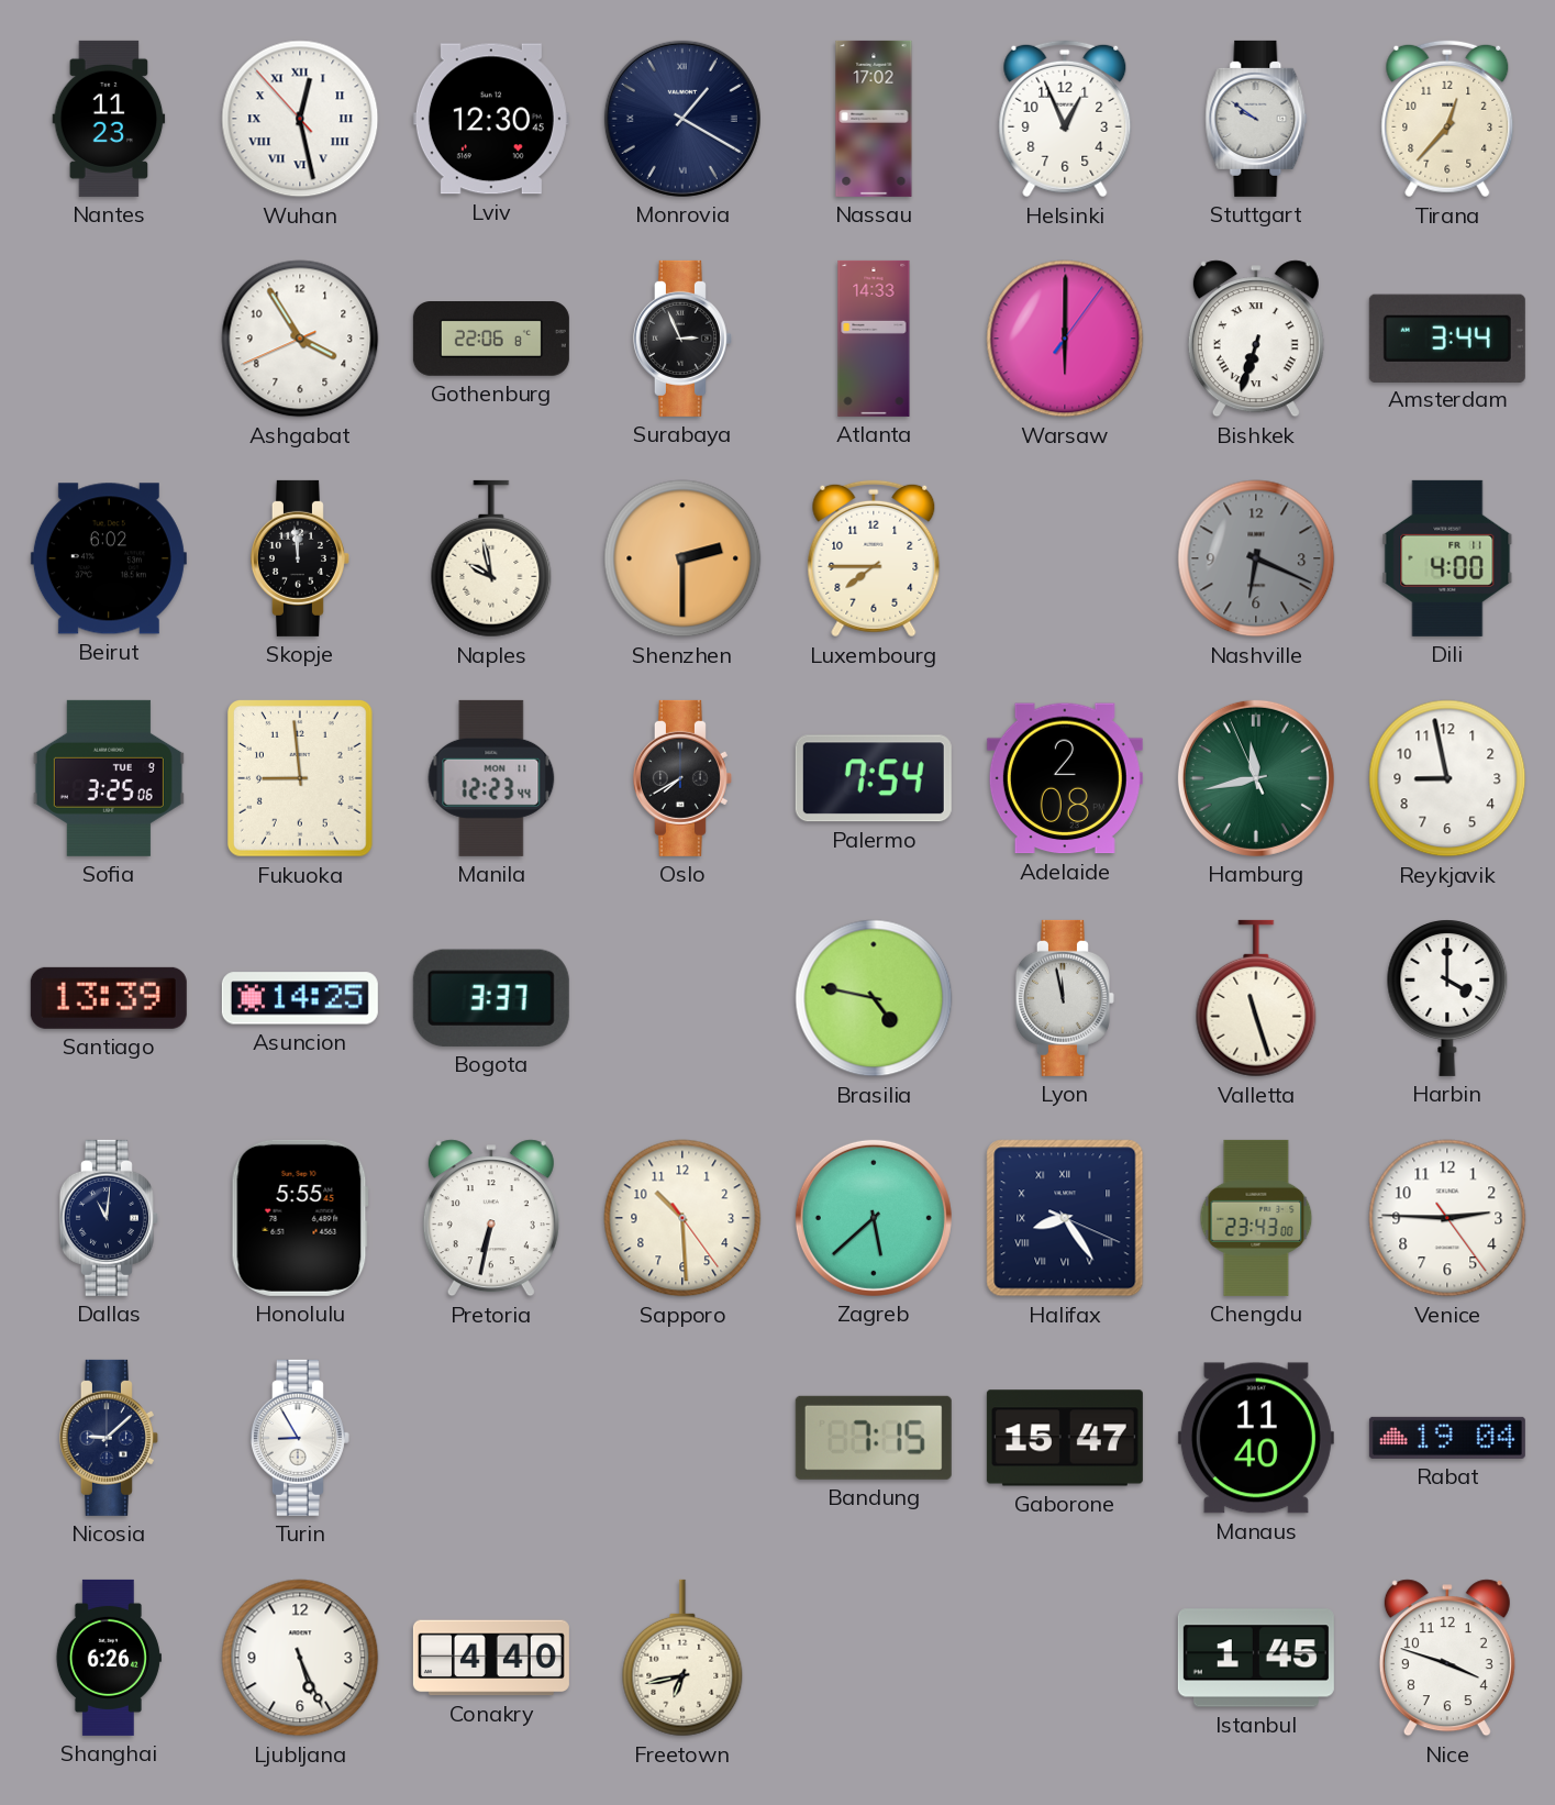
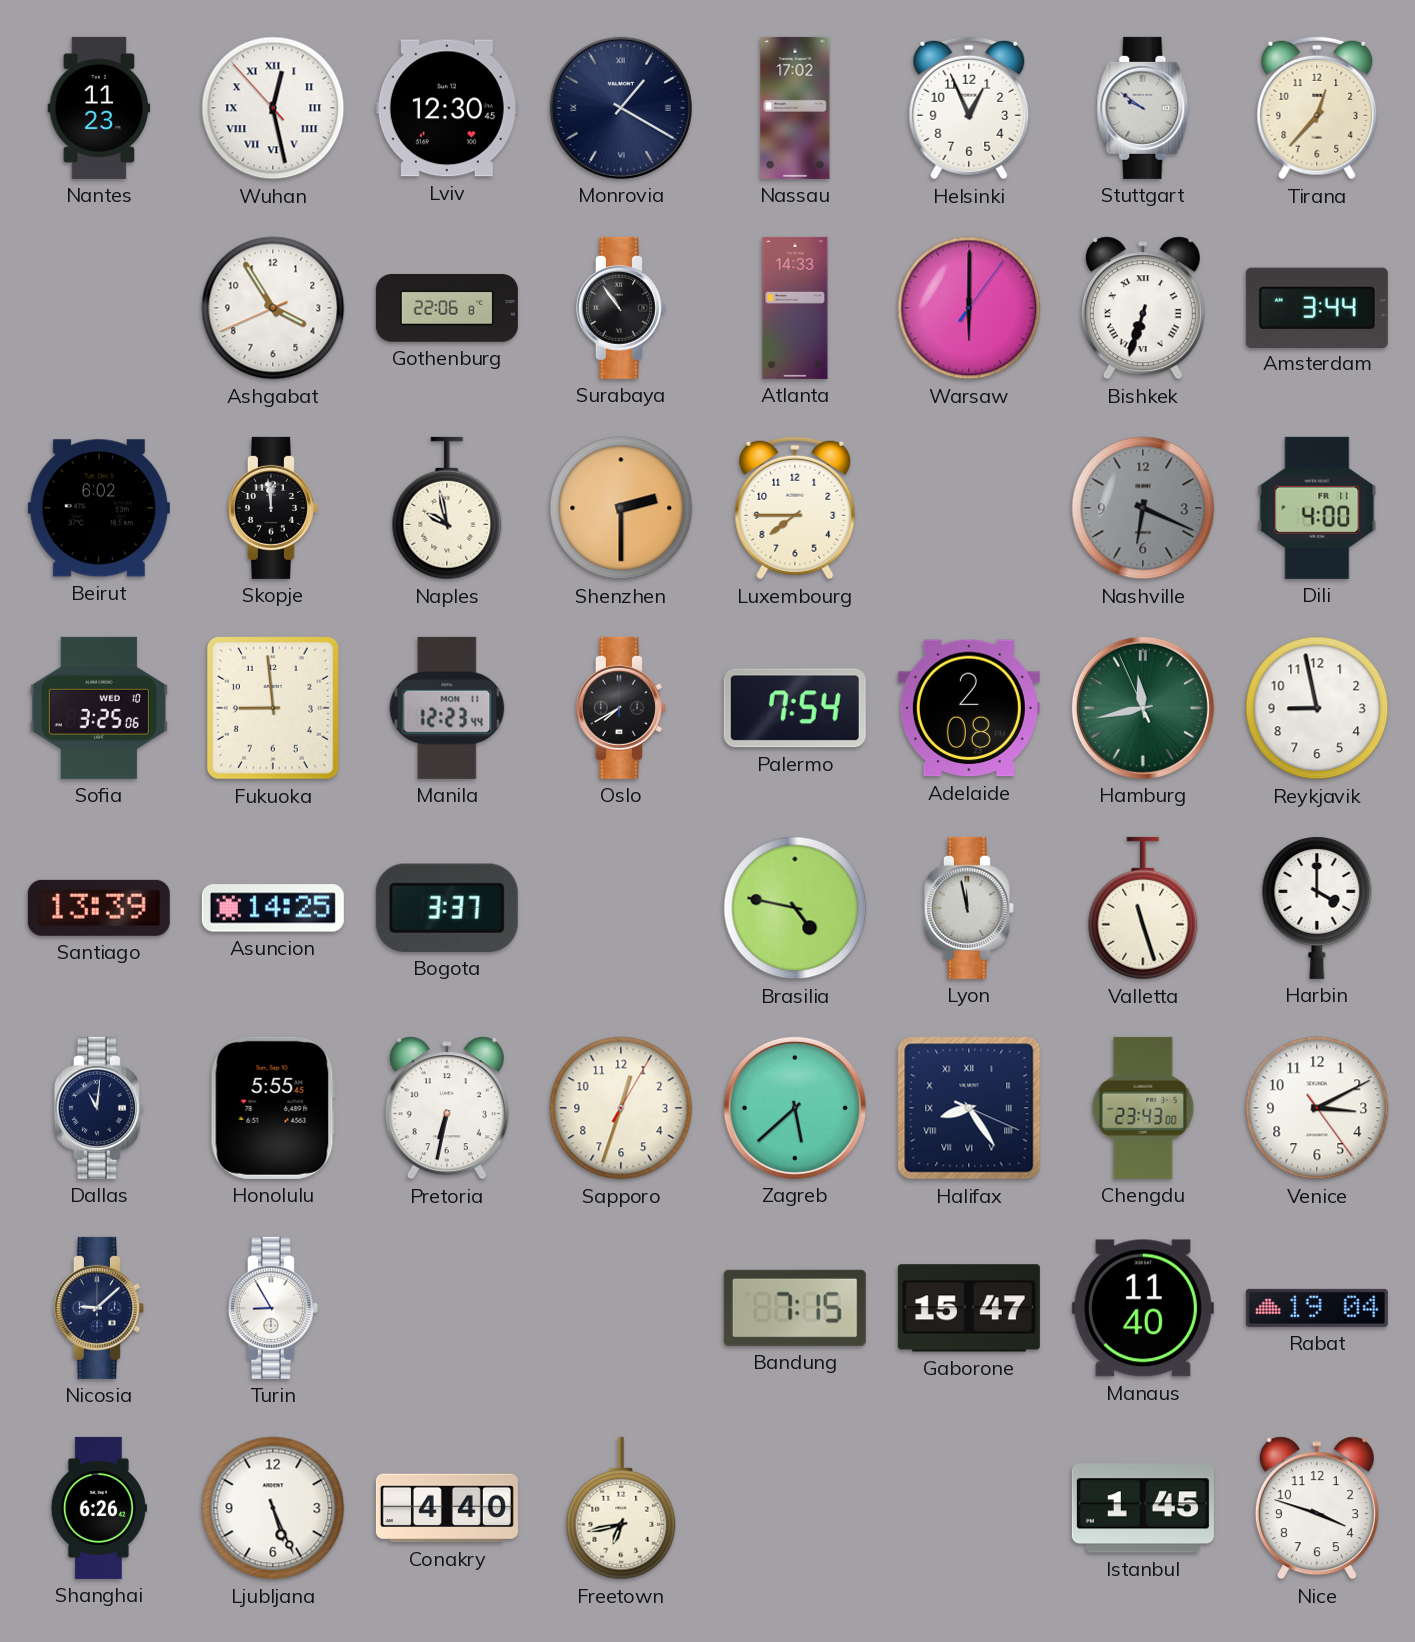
Surabaya: 2:56 -> 10:54
Sofia date: TUE 9 -> WED 10
Sapporo: 10:29 -> 12:33
Venice: 2:45 -> 3:10
